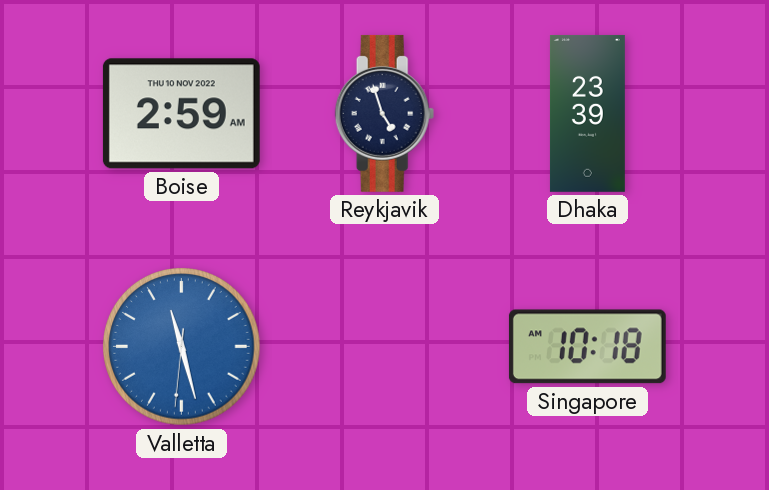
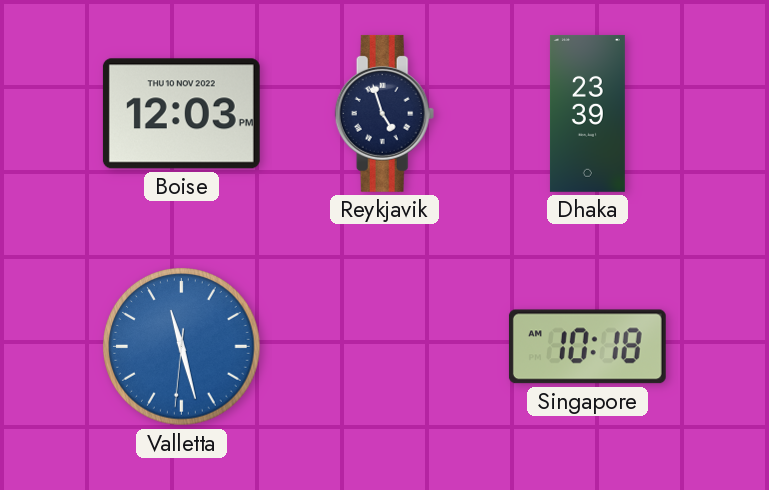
Boise: 2:59 -> 12:03
